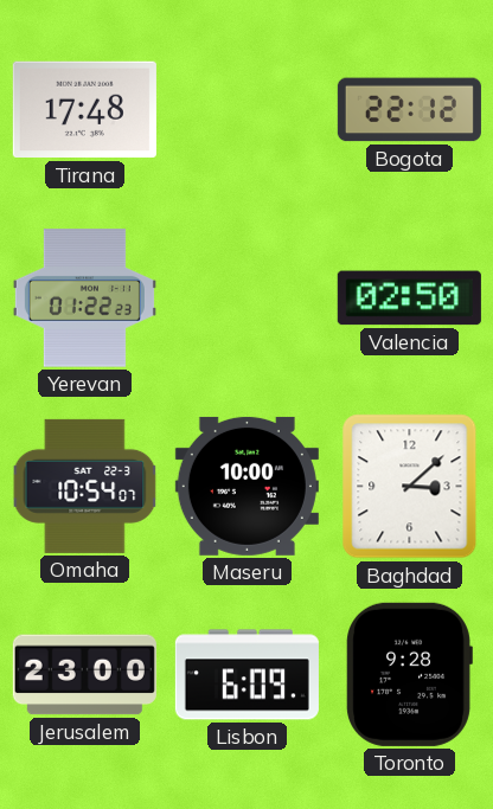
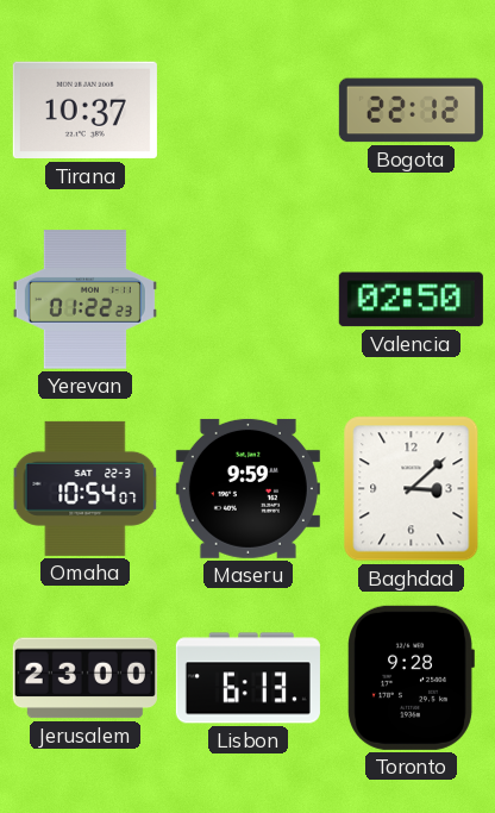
Tirana: 17:48 -> 10:37
Maseru: 10:00 -> 9:59
Lisbon: 6:09 -> 6:13
